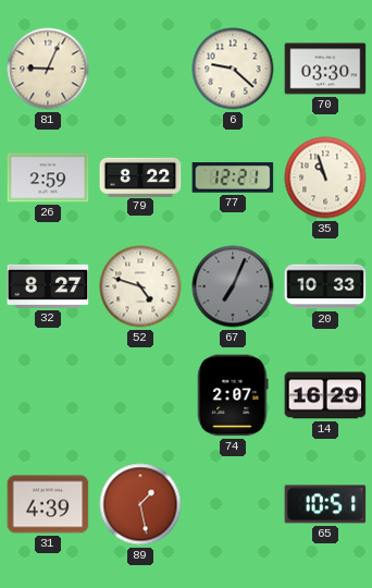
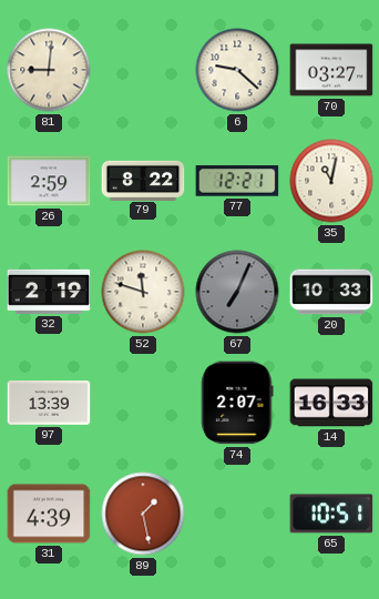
81: 9:04 -> 9:01
70: 03:30 -> 03:27
35: 10:57 -> 11:02
32: 8:27 -> 2:19
52: 4:48 -> 11:48
97: none -> 13:39
14: 16:29 -> 16:33
